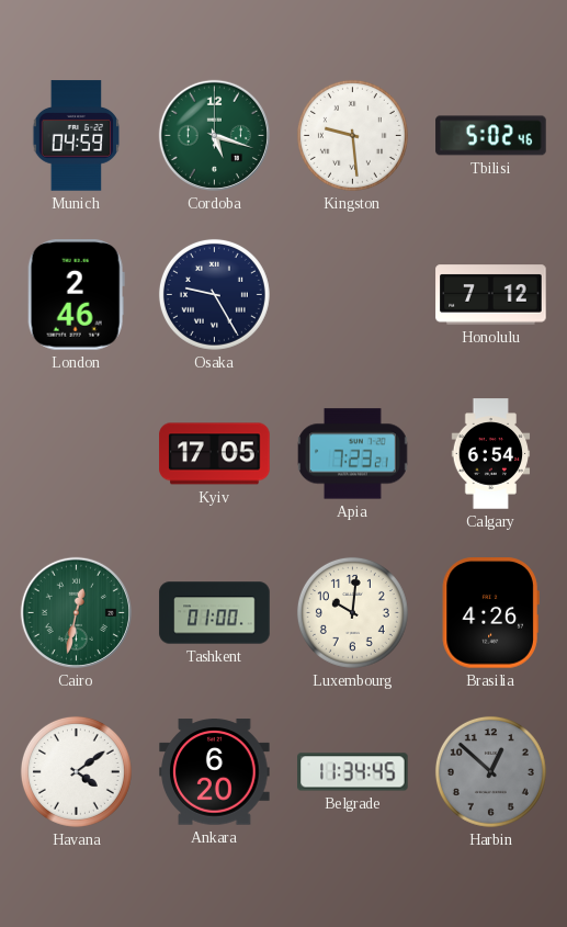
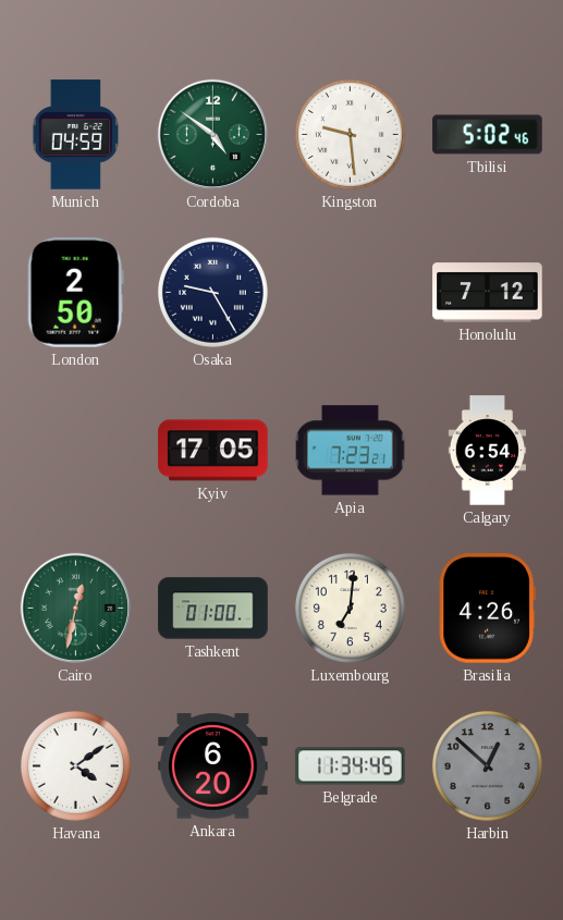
Cordoba: 5:18 -> 4:51
London: 2:46 -> 2:50
Luxembourg: 10:01 -> 7:01
